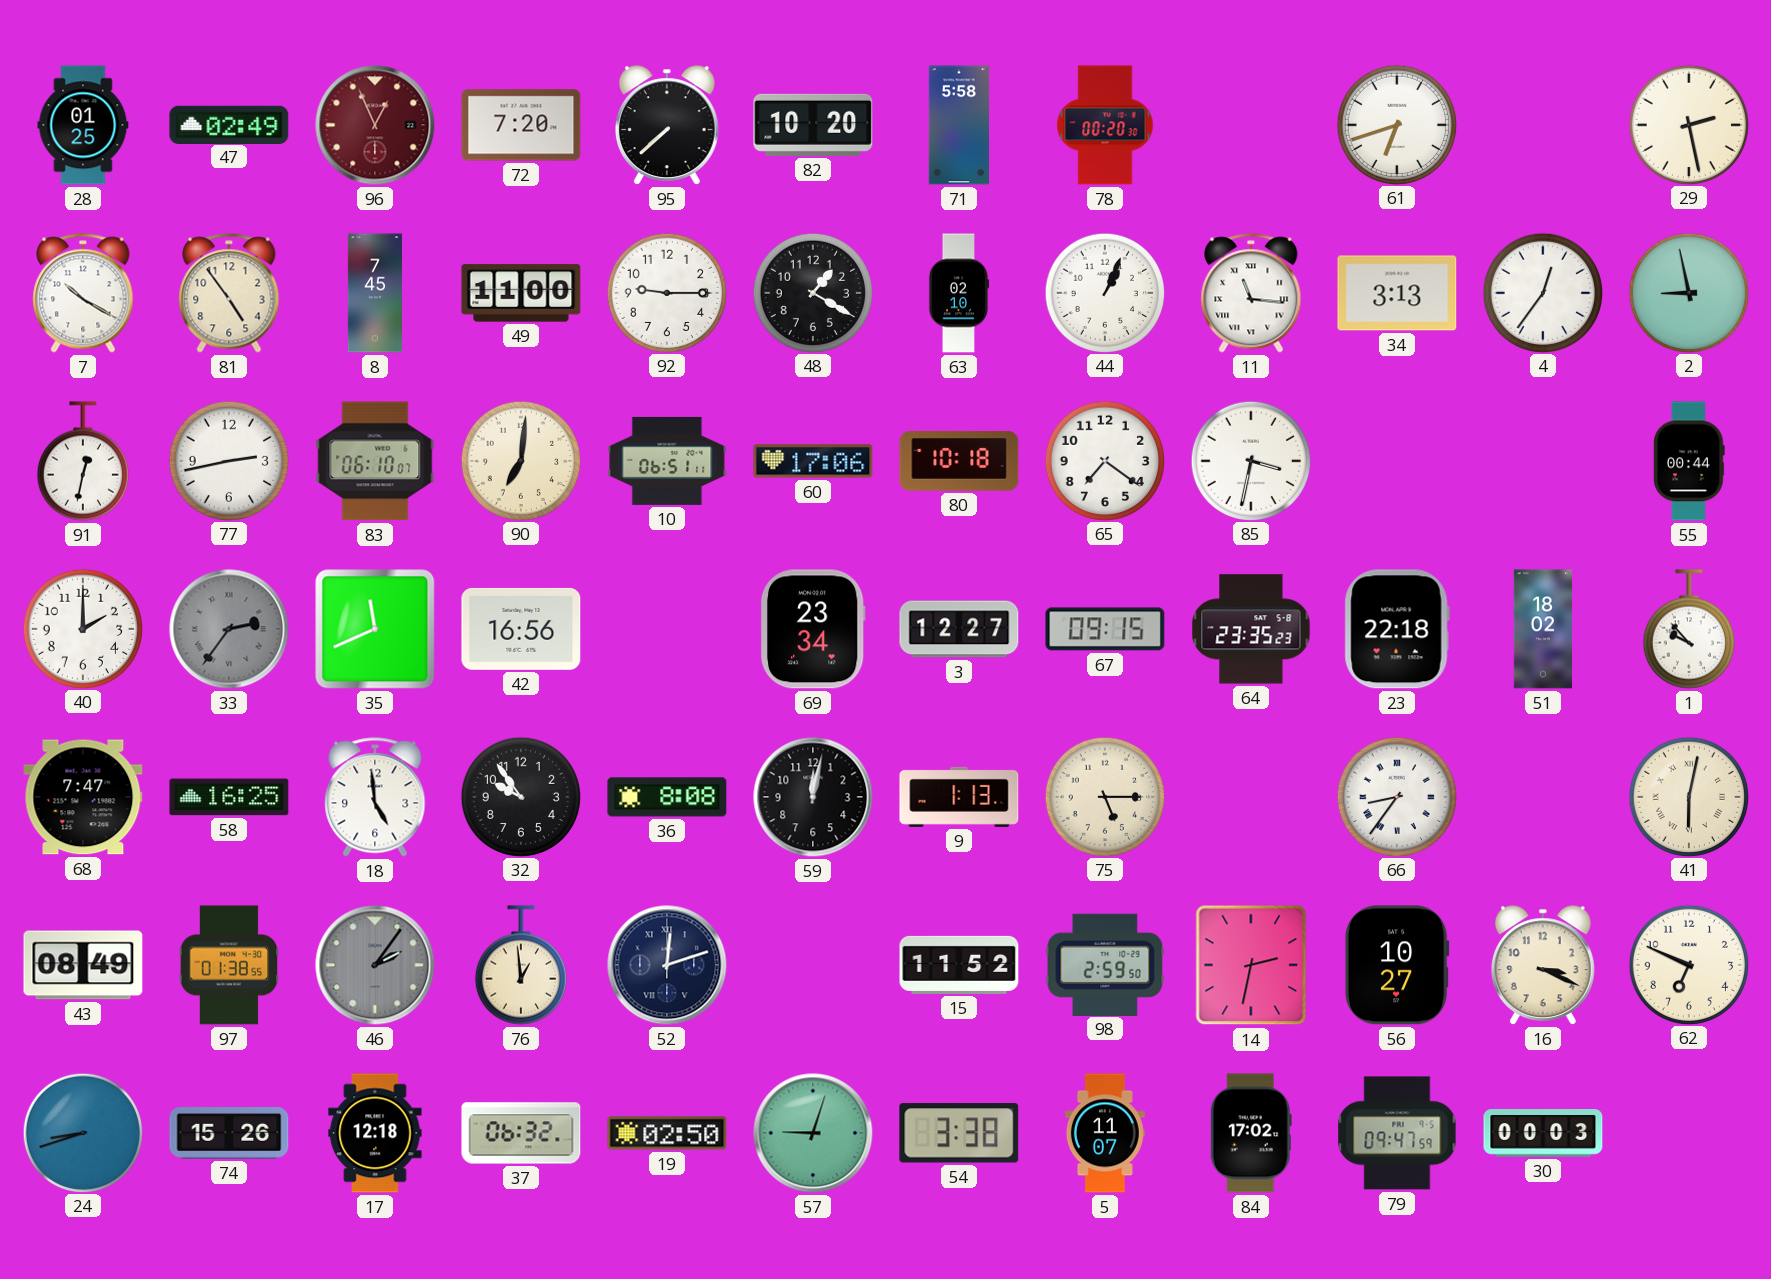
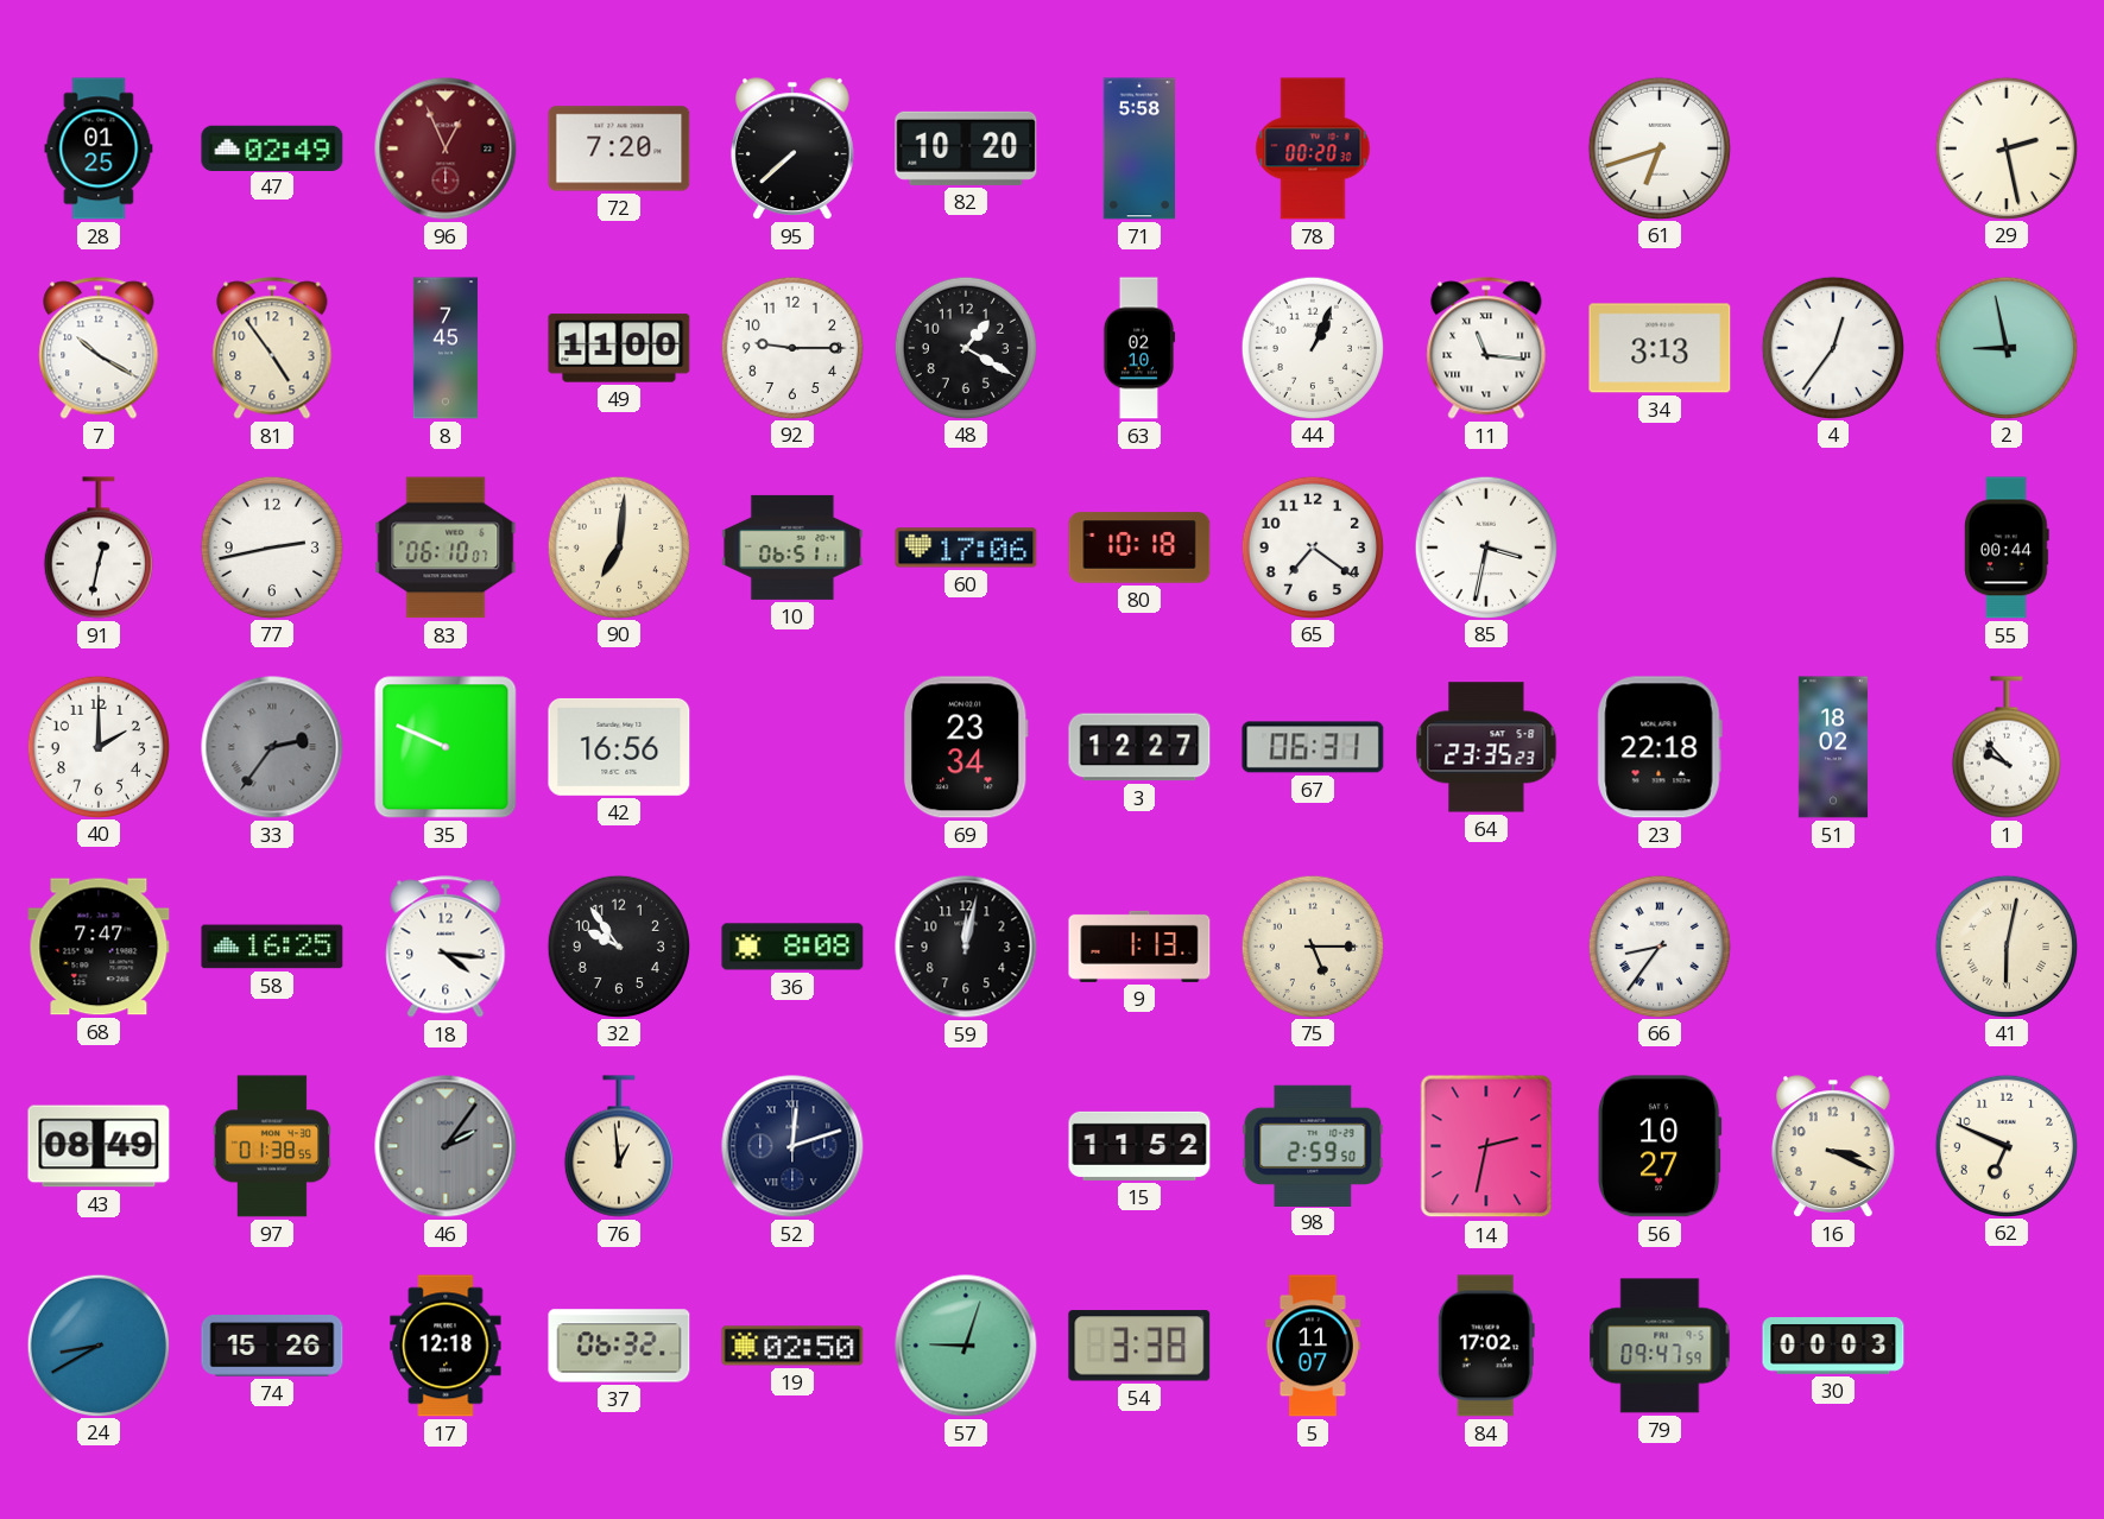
35: 11:41 -> 9:49
67: 09:15 -> 06:31
18: 4:59 -> 4:16
24: 8:42 -> 8:40
